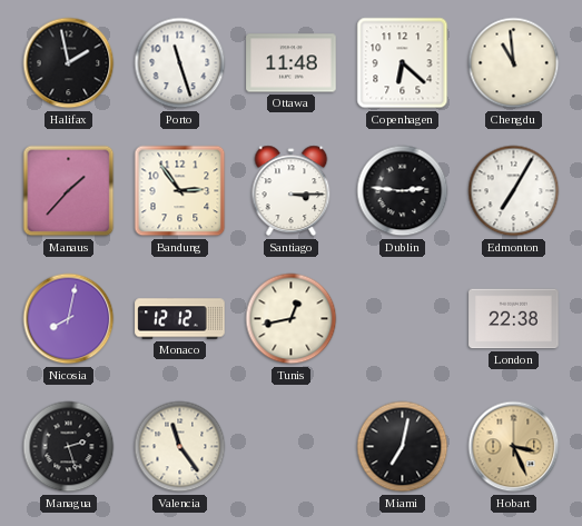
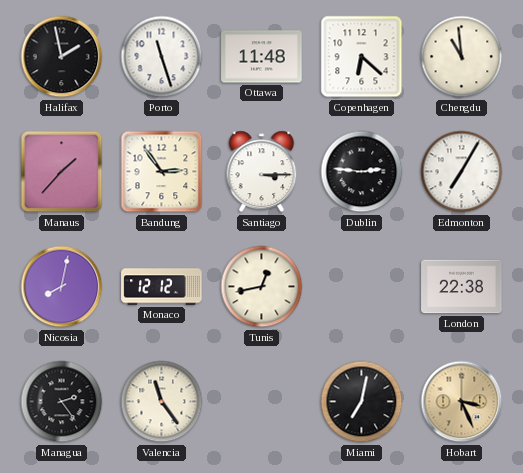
Managua: 2:27 -> 2:24
